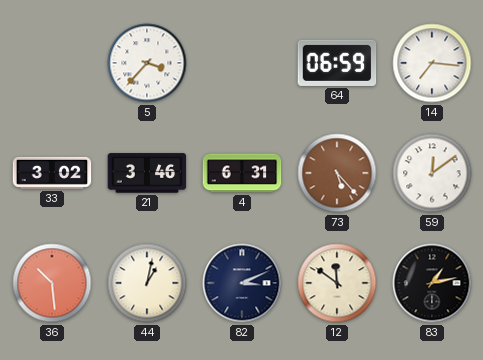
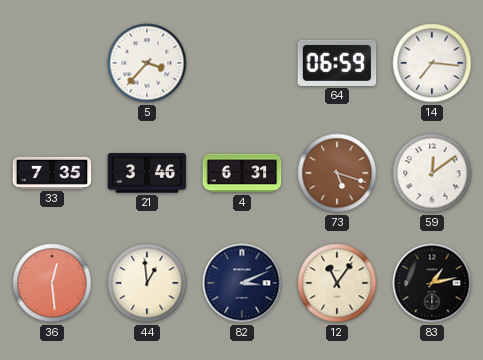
33: 3:02 -> 7:35
73: 5:23 -> 5:18
36: 10:29 -> 12:29
44: 1:02 -> 12:59
12: 11:51 -> 11:06
